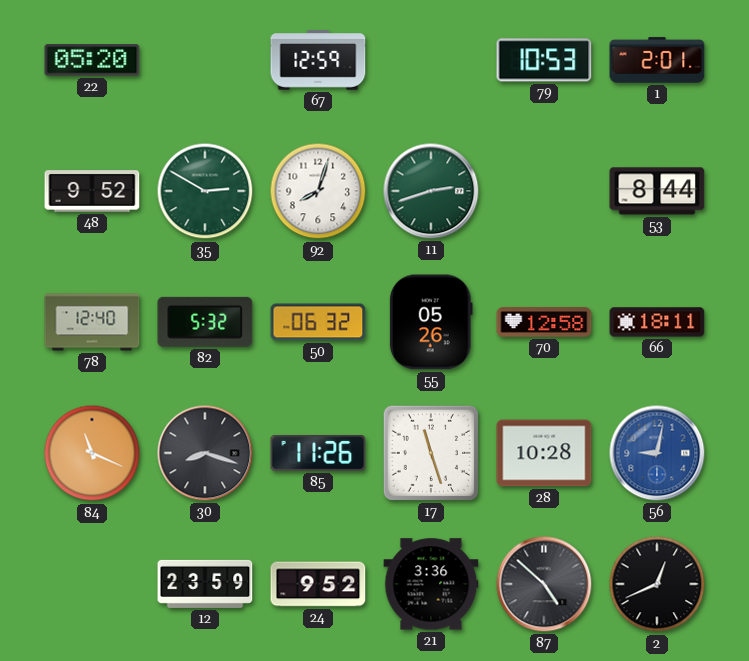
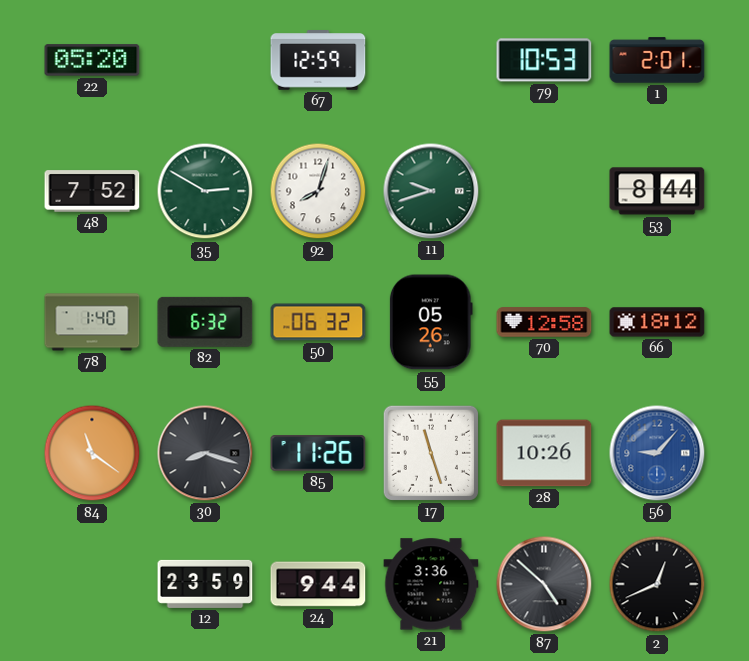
48: 9:52 -> 7:52
11: 2:42 -> 9:42
78: 12:40 -> 1:40
82: 5:32 -> 6:32
66: 18:11 -> 18:12
84: 11:19 -> 11:21
28: 10:28 -> 10:26
56: 9:02 -> 9:07
24: 9:52 -> 9:44
